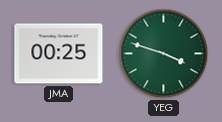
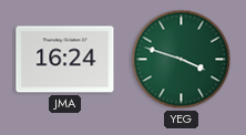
JMA: 00:25 -> 16:24
